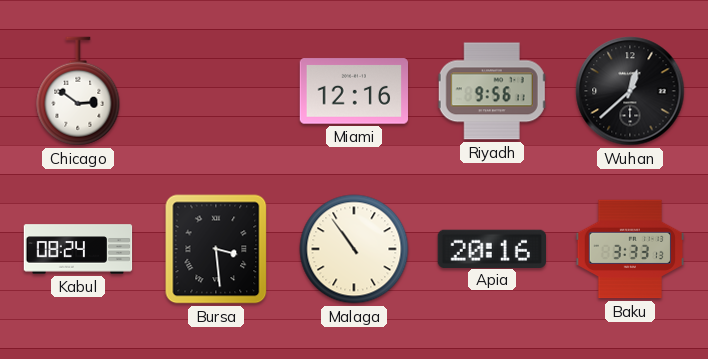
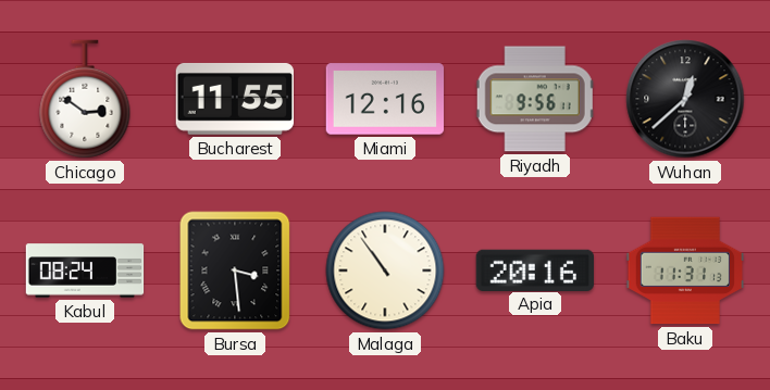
Bucharest: none -> 11:55
Baku: 3:33 -> 11:31
